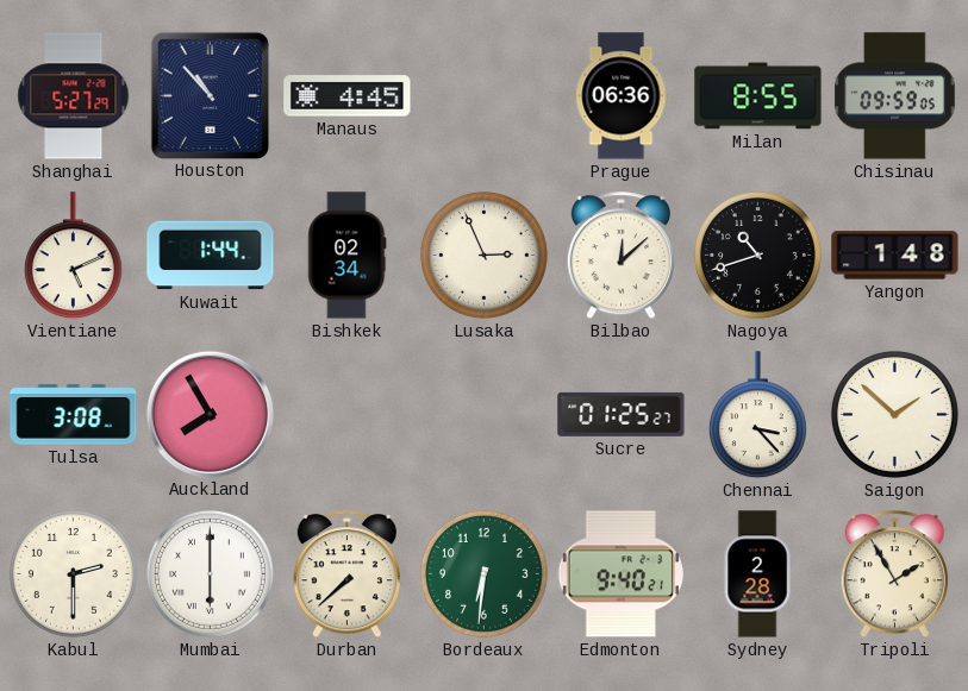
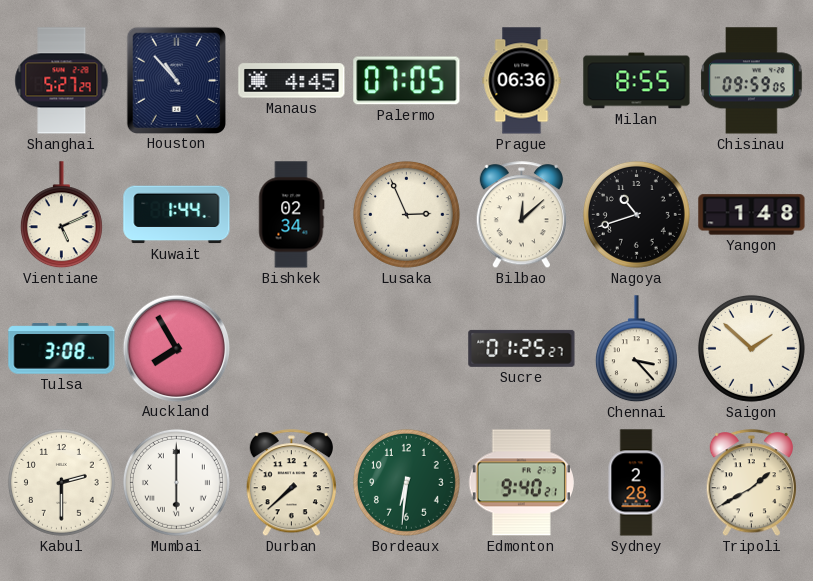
Palermo: none -> 07:05
Tripoli: 1:55 -> 1:40
